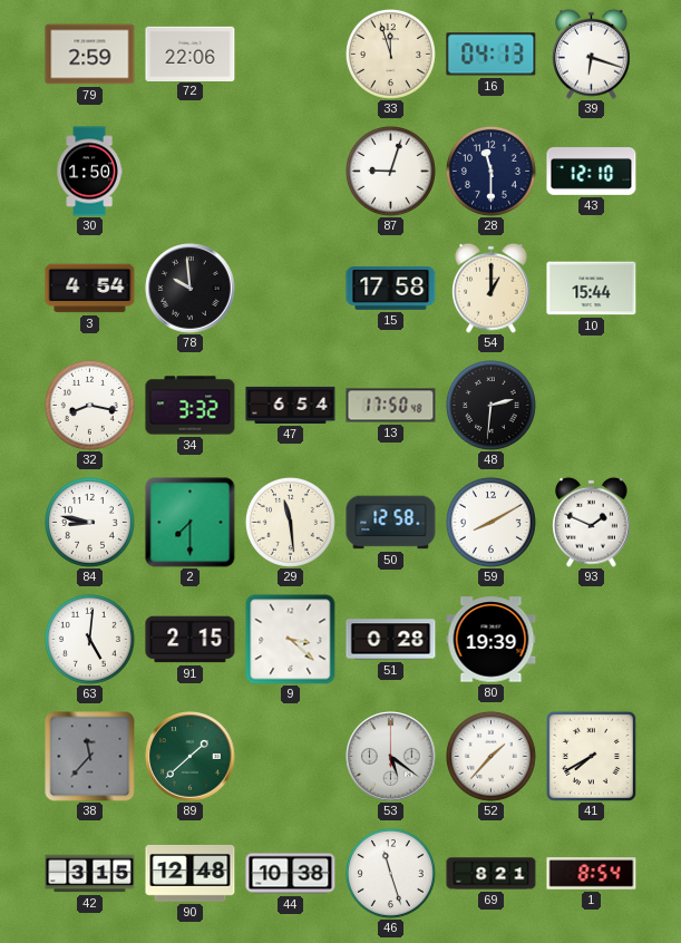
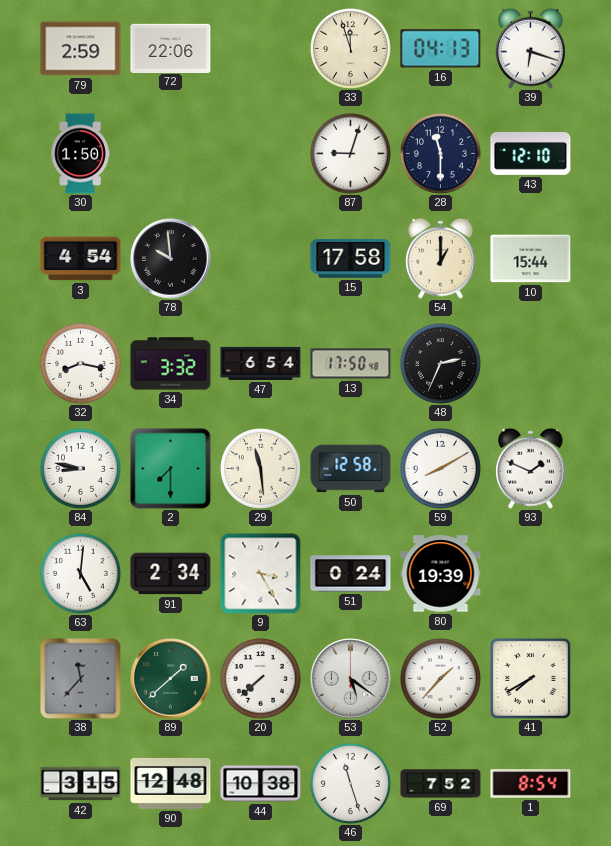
48: 2:31 -> 2:34
91: 2:15 -> 2:34
9: 3:22 -> 3:25
51: 0:28 -> 0:24
20: none -> 7:38
69: 8:21 -> 7:52
